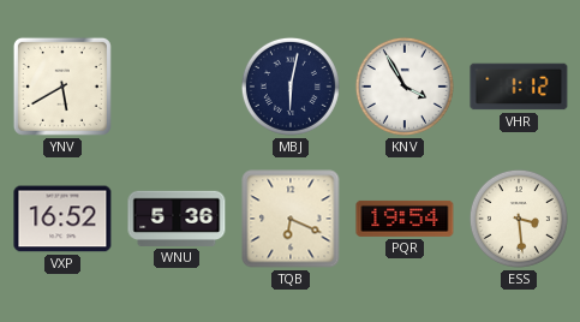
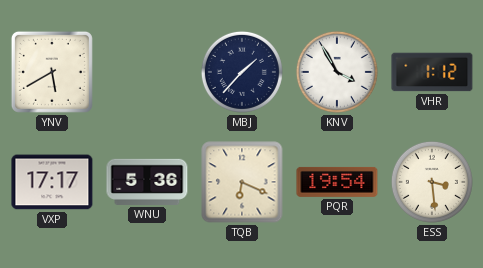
MBJ: 6:02 -> 1:37
VXP: 16:52 -> 17:17
